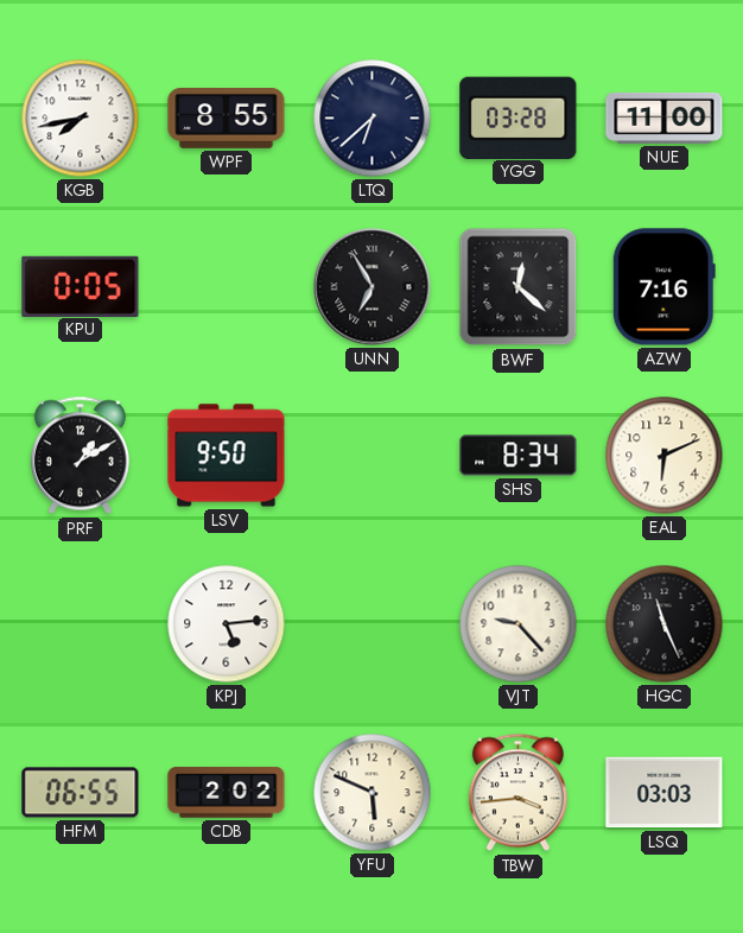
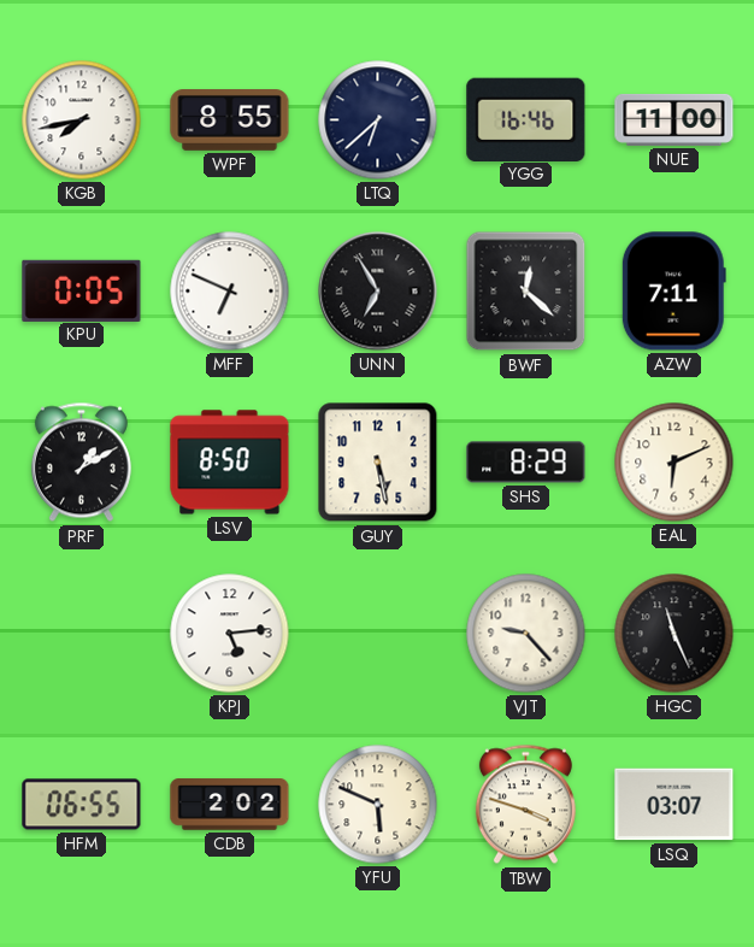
YGG: 03:28 -> 16:46
MFF: none -> 6:49
AZW: 7:16 -> 7:11
LSV: 9:50 -> 8:50
GUY: none -> 5:28
SHS: 8:34 -> 8:29
TBW: 3:44 -> 3:48
LSQ: 03:03 -> 03:07
